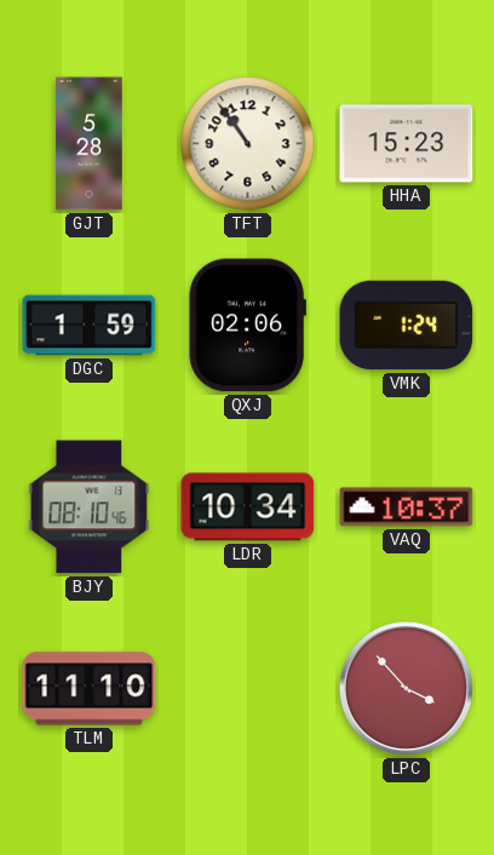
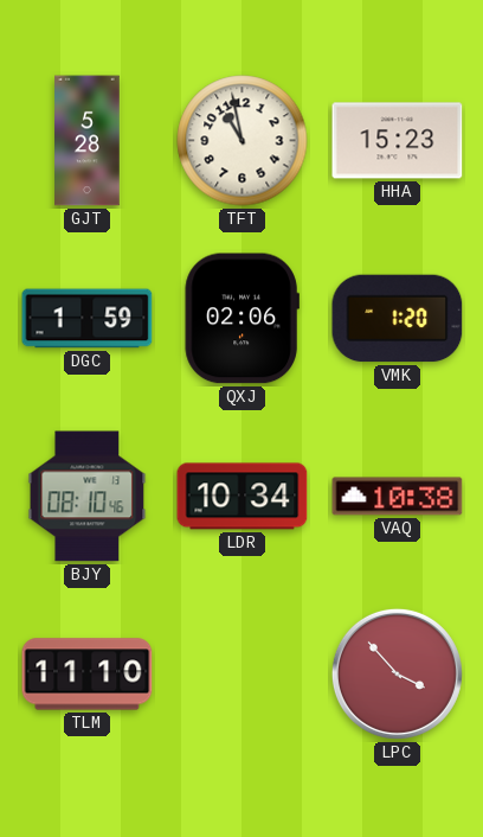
TFT: 10:54 -> 10:58
VMK: 1:24 -> 1:20
VAQ: 10:37 -> 10:38
